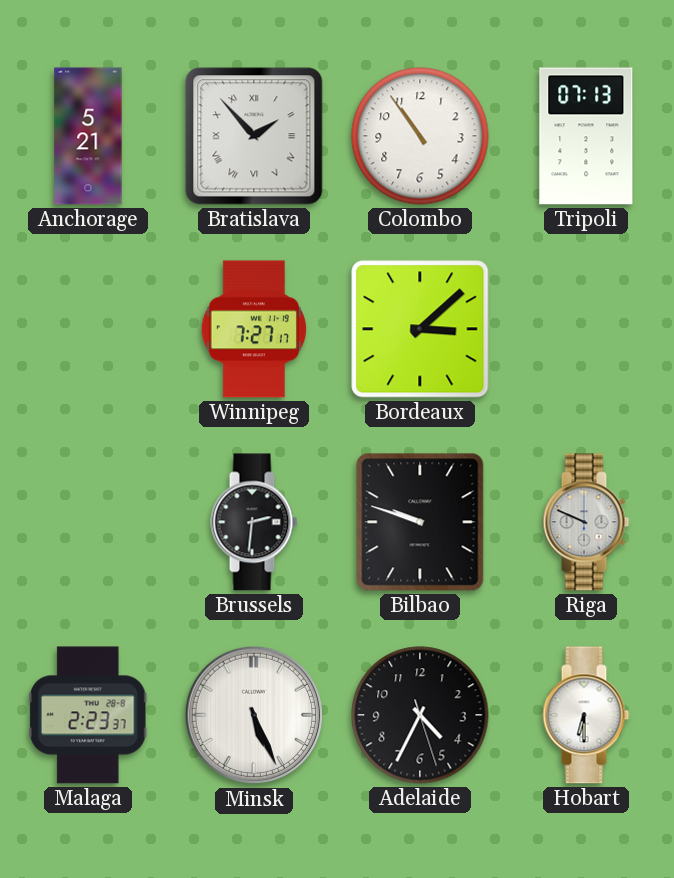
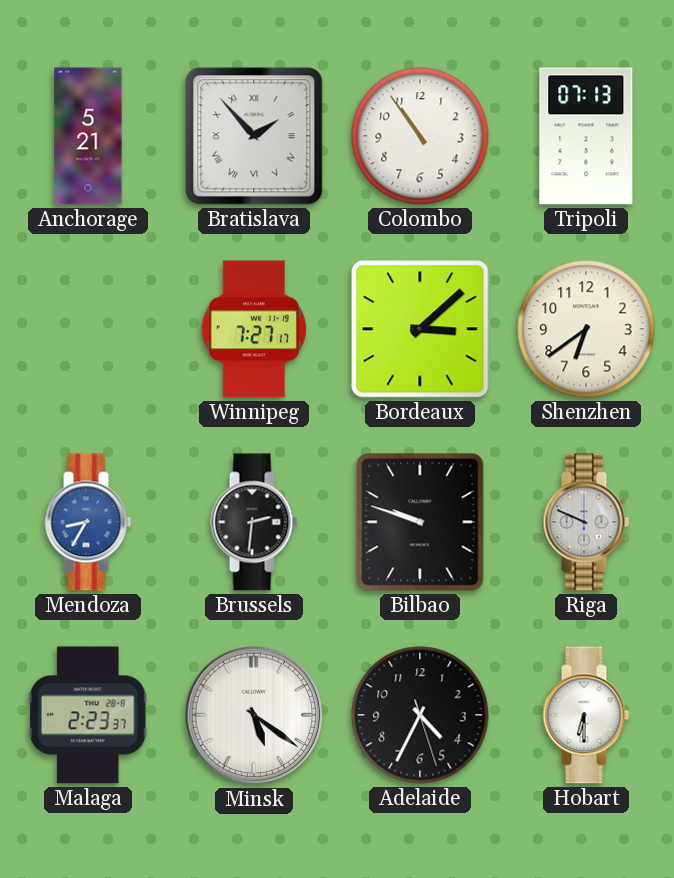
Shenzhen: none -> 6:39
Mendoza: none -> 8:35
Minsk: 5:26 -> 5:21
